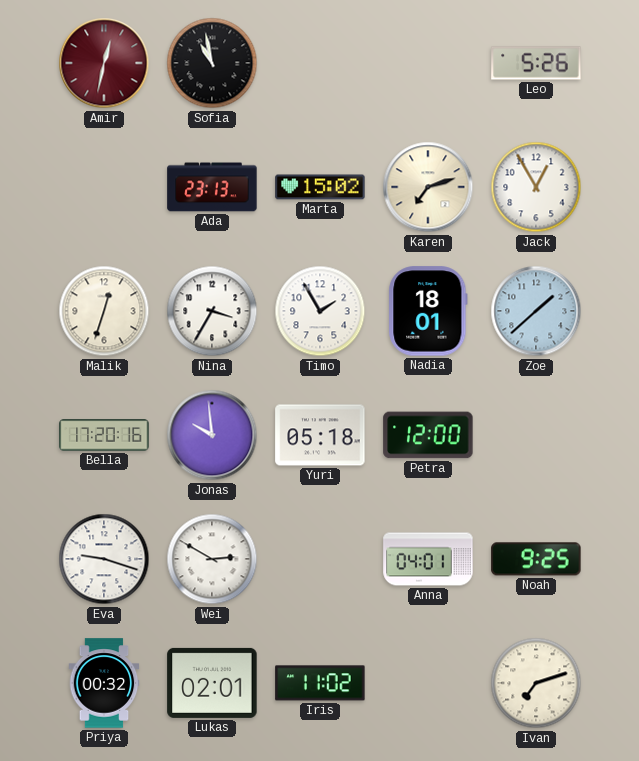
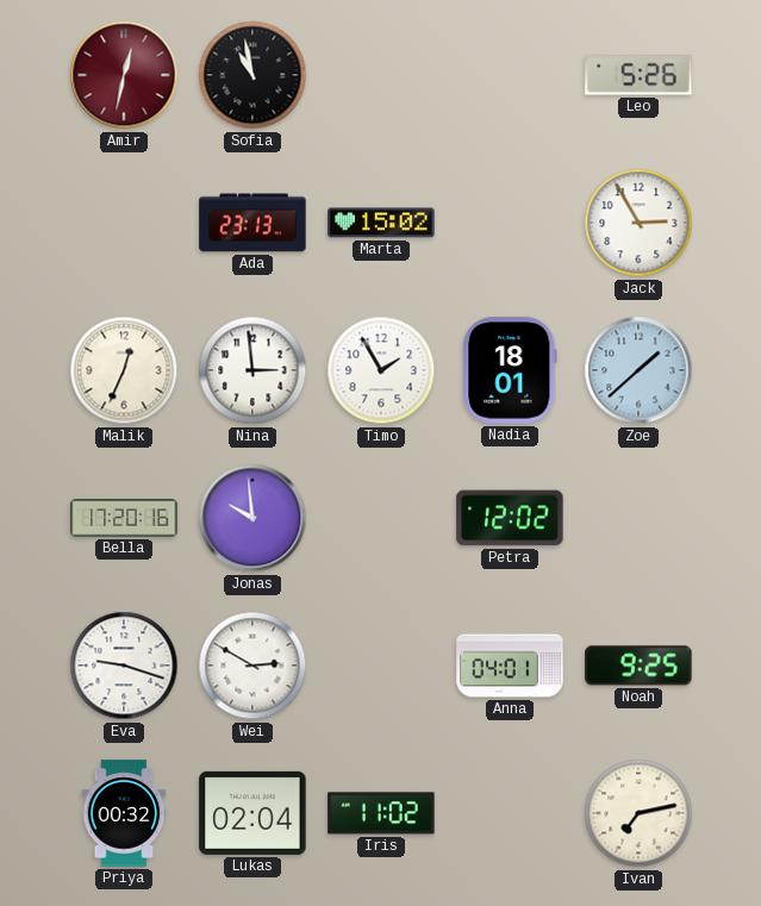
Karen: 7:12 -> none
Jack: 12:55 -> 2:55
Malik: 12:33 -> 12:34
Nina: 3:35 -> 2:59
Yuri: 05:18 -> none
Petra: 12:00 -> 12:02
Lukas: 02:01 -> 02:04
Ivan: 7:12 -> 7:13
